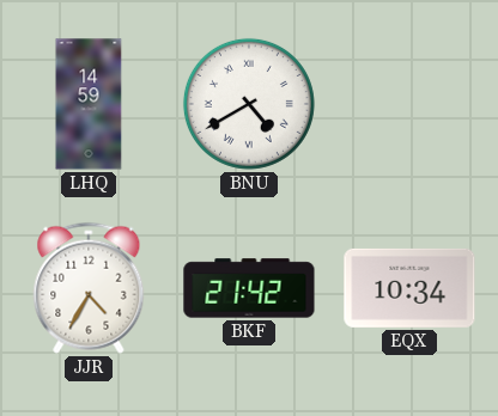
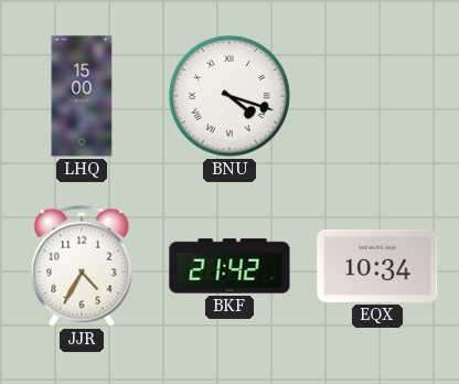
LHQ: 14:59 -> 15:00
BNU: 4:40 -> 4:18
